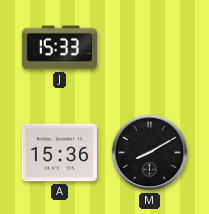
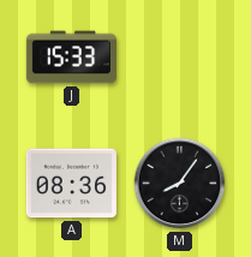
A: 15:36 -> 08:36
M: 8:10 -> 8:06
